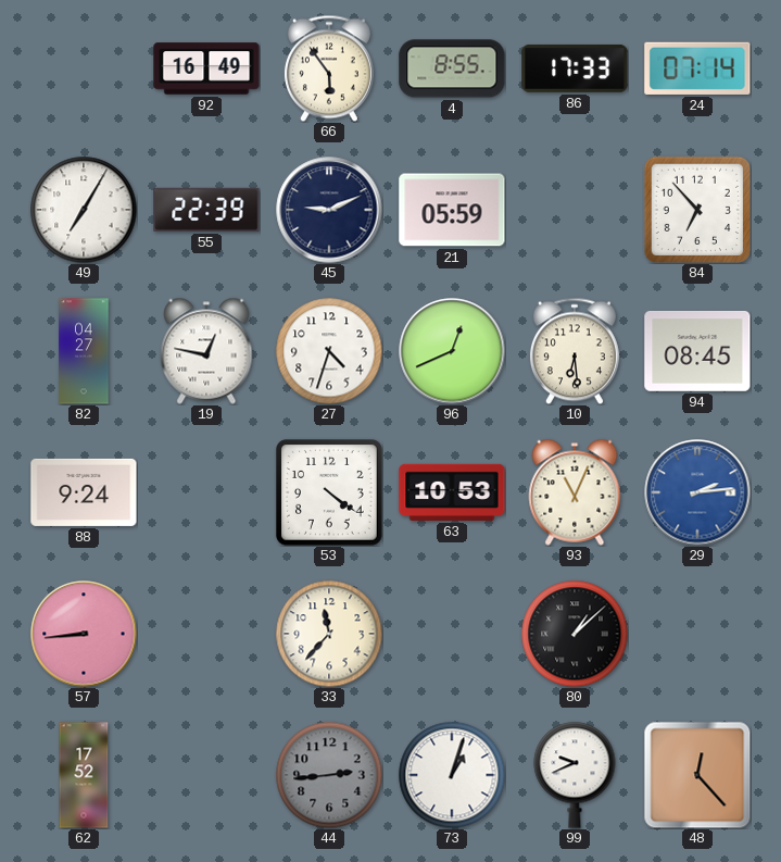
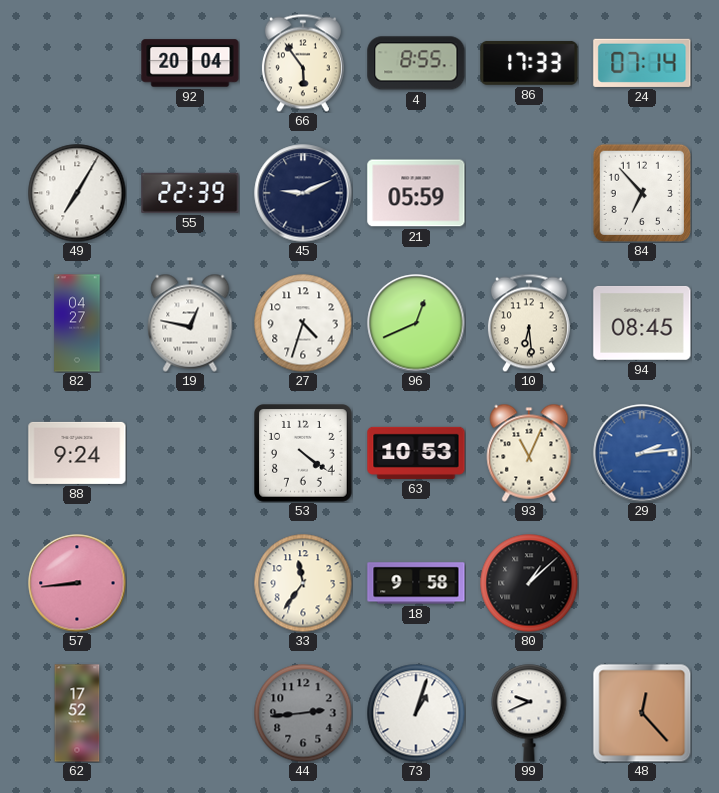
92: 16:49 -> 20:04
33: 11:37 -> 11:36
18: none -> 9:58
